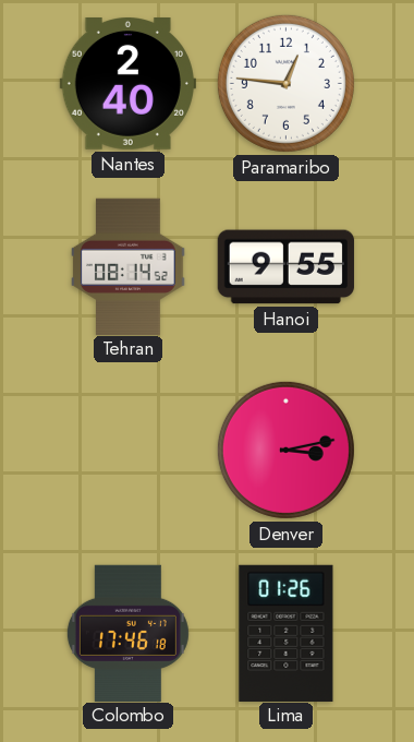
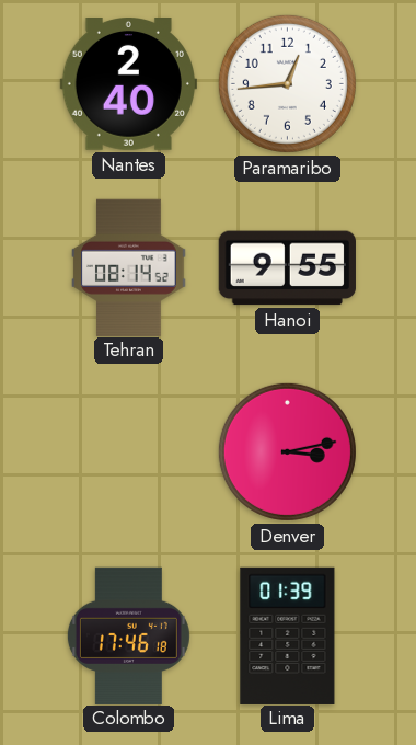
Paramaribo: 12:46 -> 12:44
Lima: 01:26 -> 01:39
